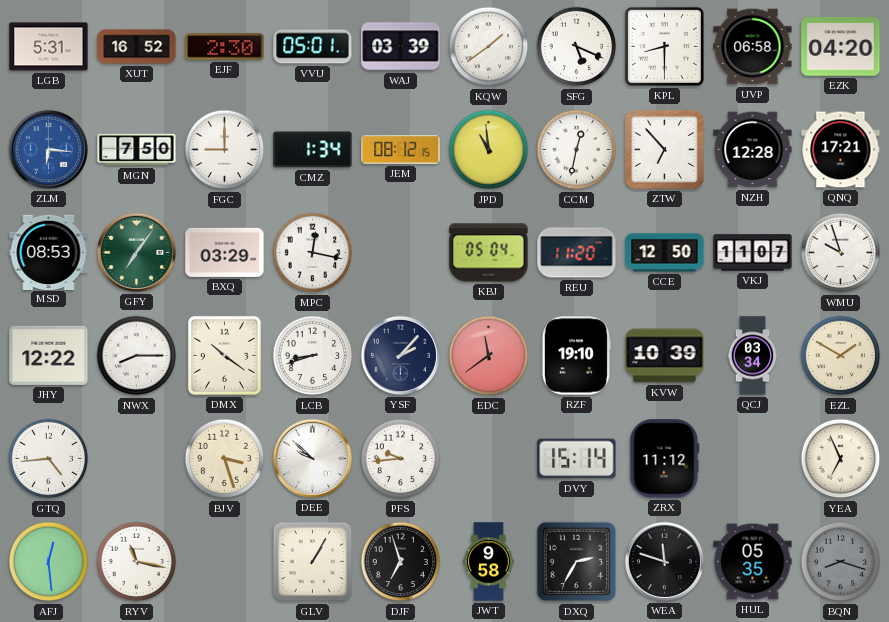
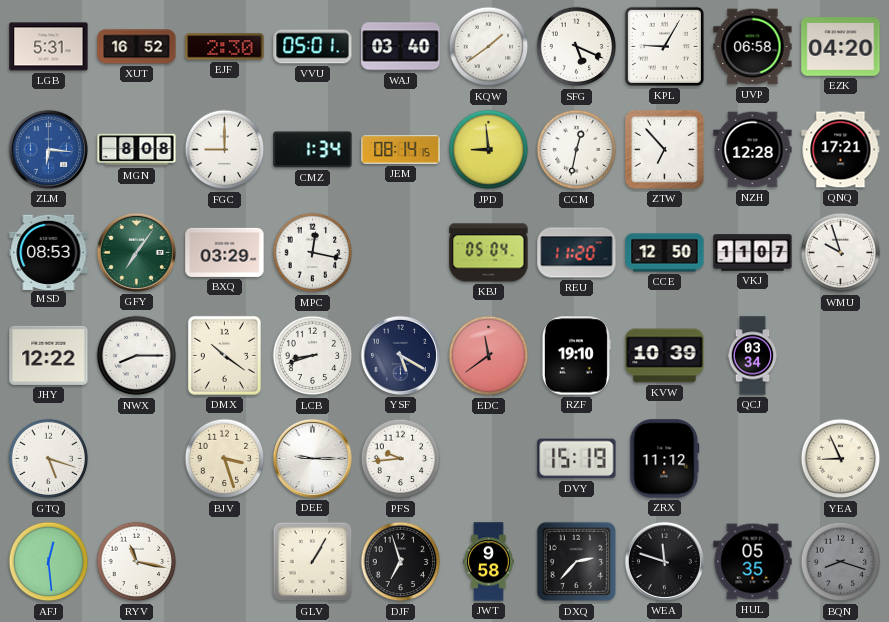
WAJ: 03:39 -> 03:40
KPL: 8:30 -> 9:05
MGN: 7:50 -> 8:08
JEM: 08:12 -> 08:14
JPD: 10:59 -> 8:59
YSF: 2:07 -> 5:20
EZL: 1:50 -> none
GTQ: 4:44 -> 5:18
DEE: 9:52 -> 9:15
DVY: 15:14 -> 15:19
YEA: 6:56 -> 8:56
DXQ: 2:35 -> 2:37
